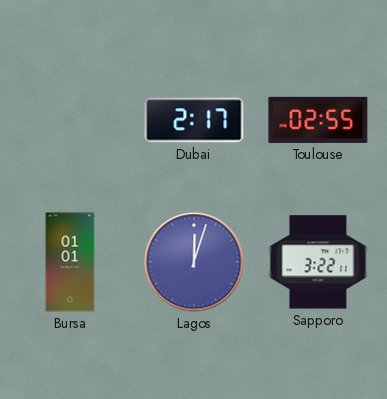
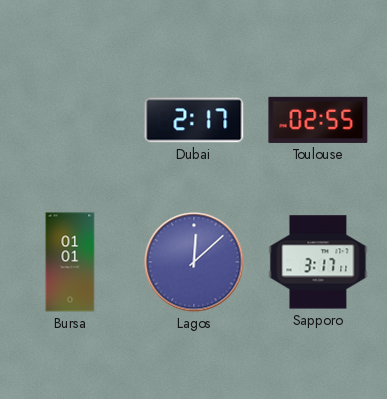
Lagos: 12:03 -> 12:08
Sapporo: 3:22 -> 3:17
